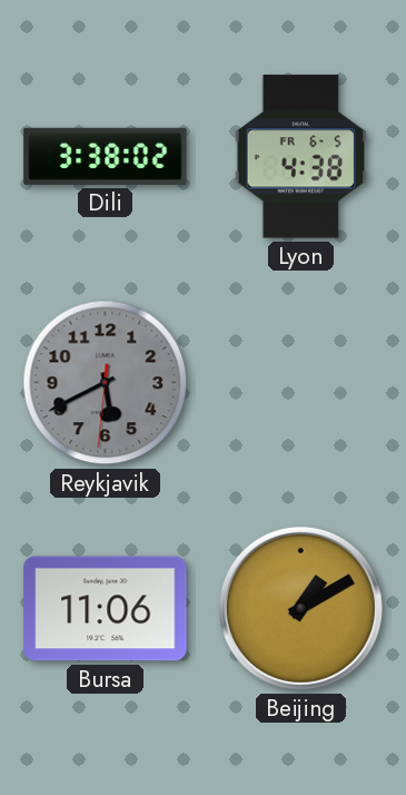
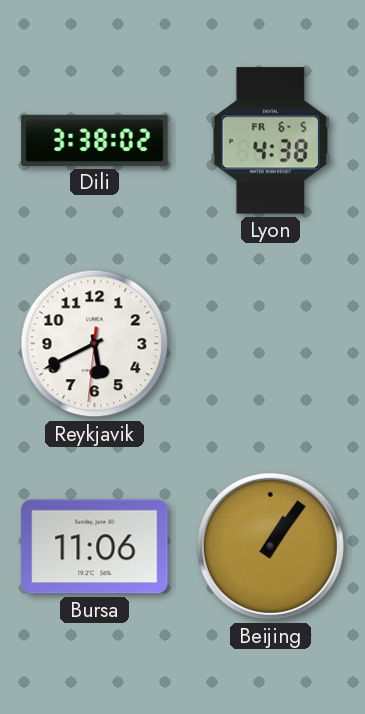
Reykjavik dial: grey -> white
Beijing: 1:10 -> 1:06
